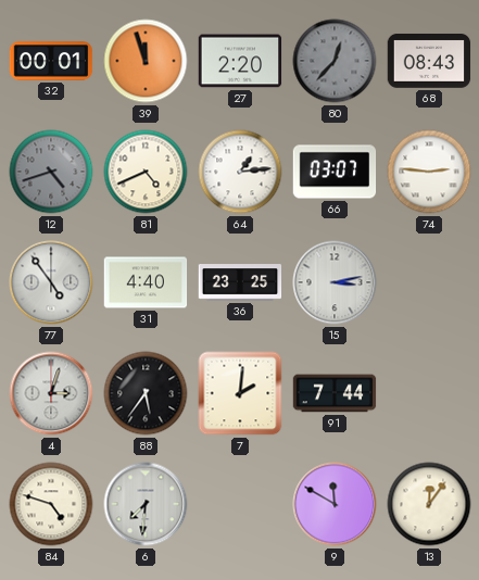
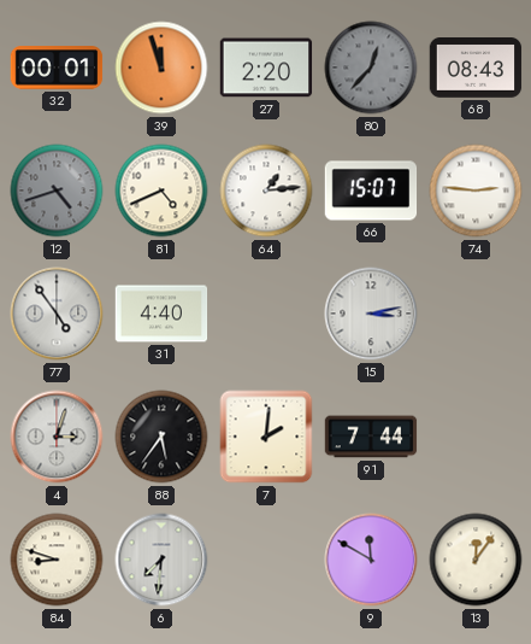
66: 03:07 -> 15:07
36: 23:25 -> none
84: 4:48 -> 8:48
